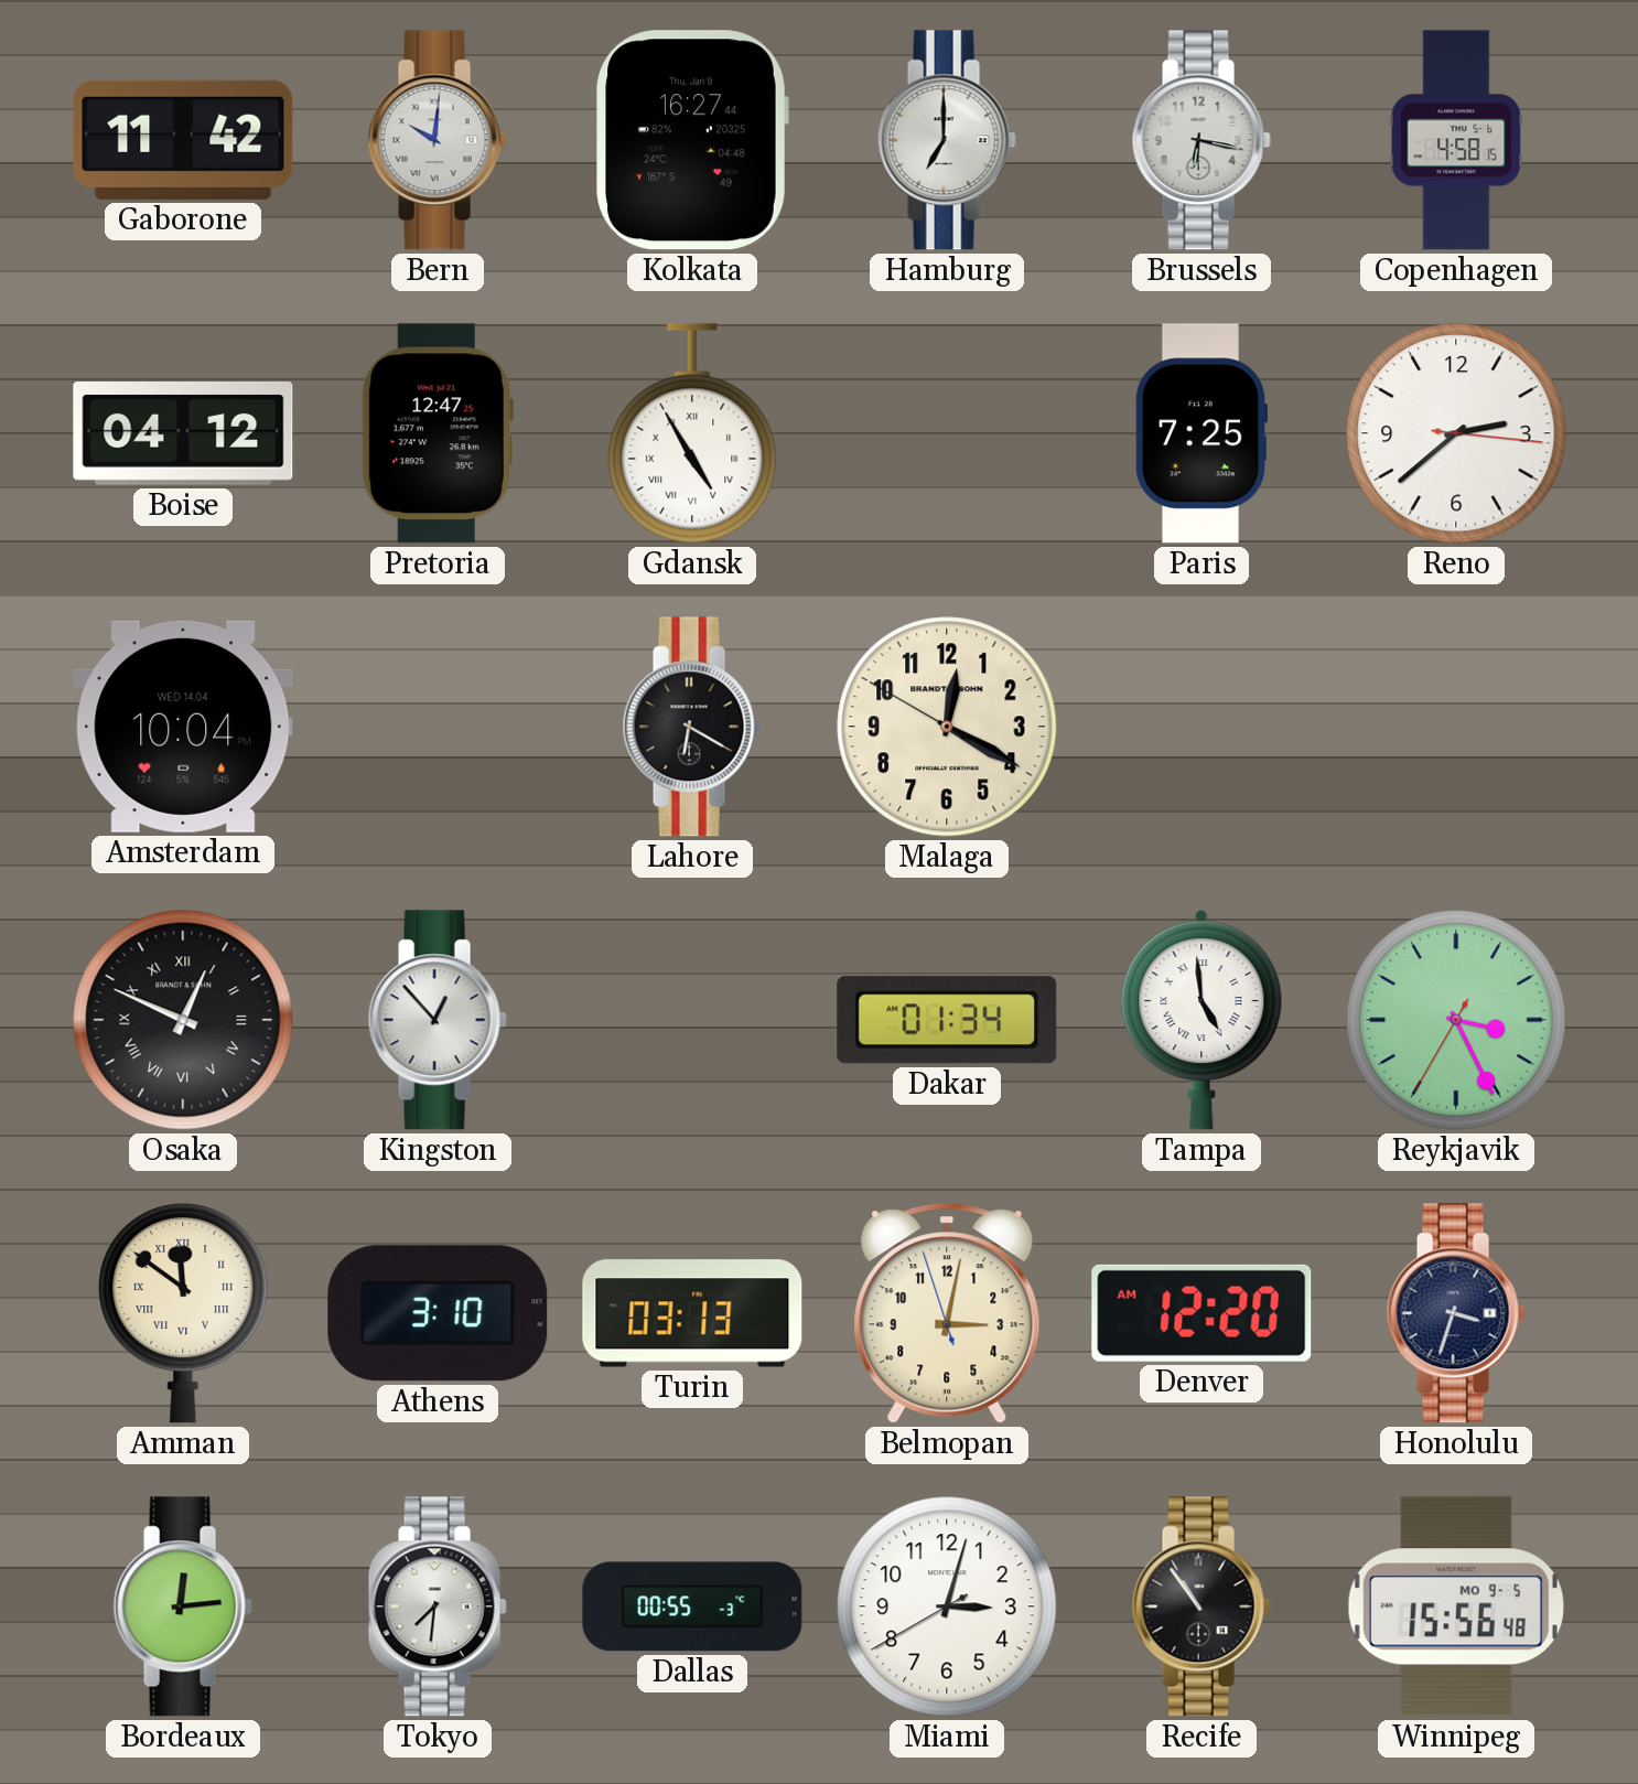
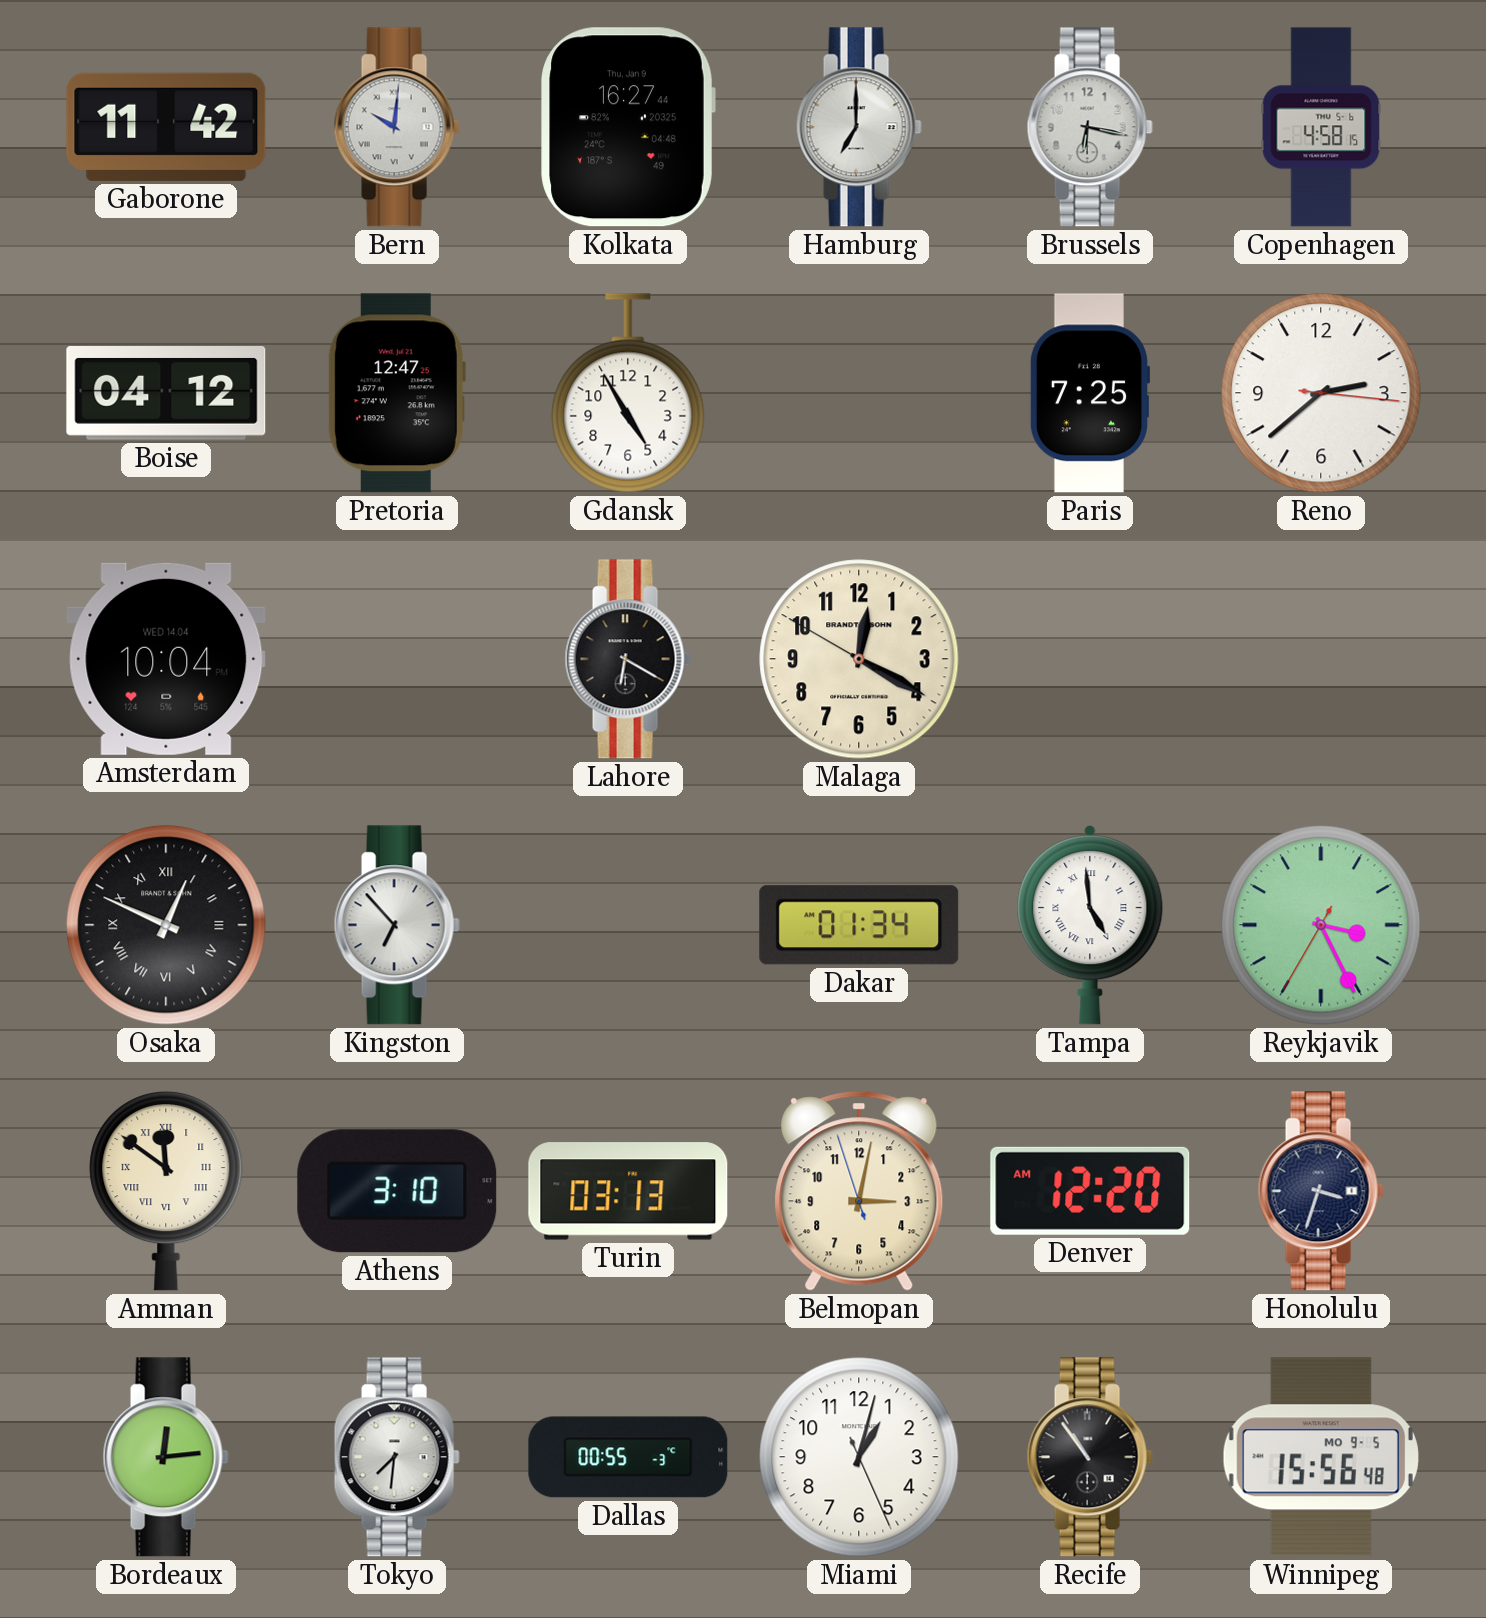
Gdansk numerals: Roman -> Arabic
Kingston: 12:53 -> 6:53
Miami: 3:02 -> 1:02
